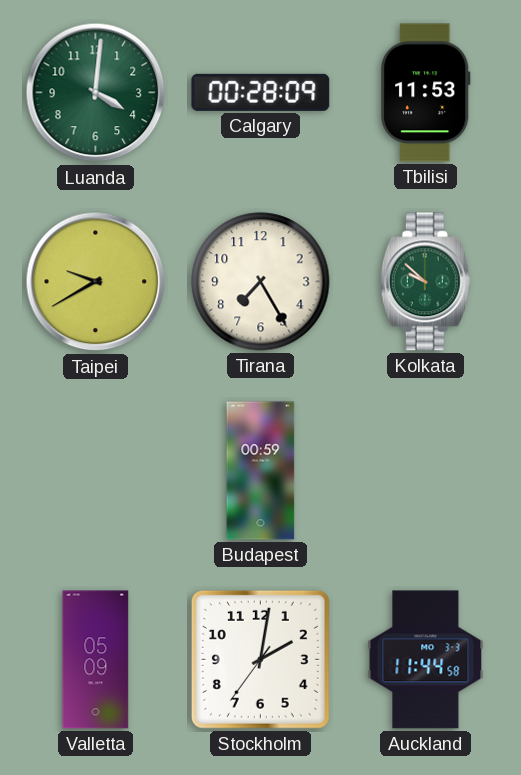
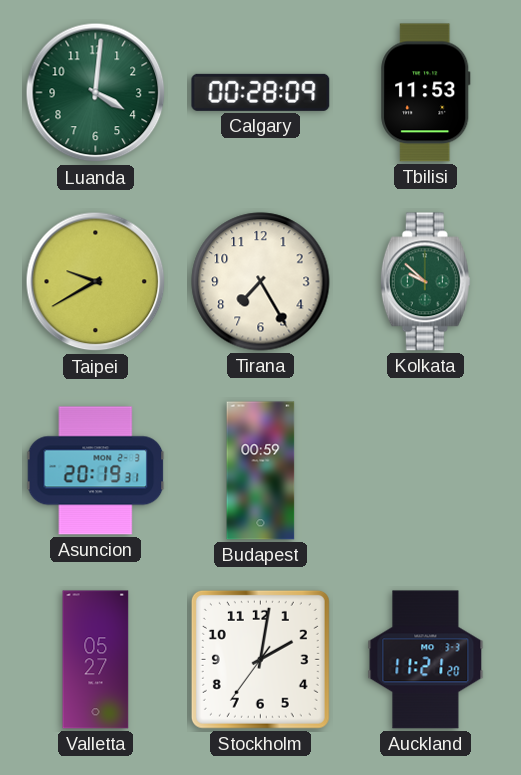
Asuncion: none -> 20:19
Valletta: 05:09 -> 05:27
Auckland: 11:44 -> 11:21
